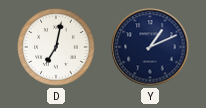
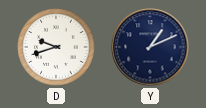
D: 7:02 -> 9:42
